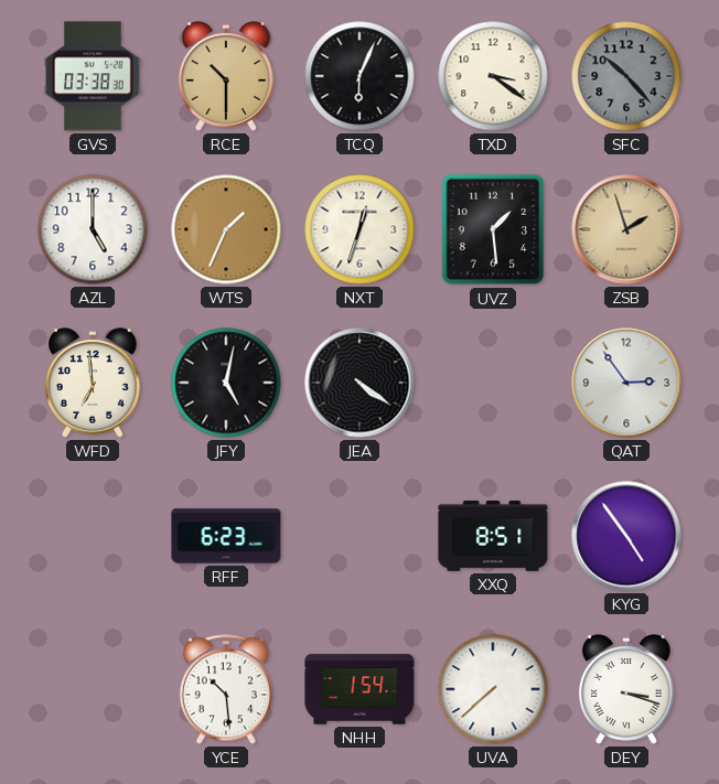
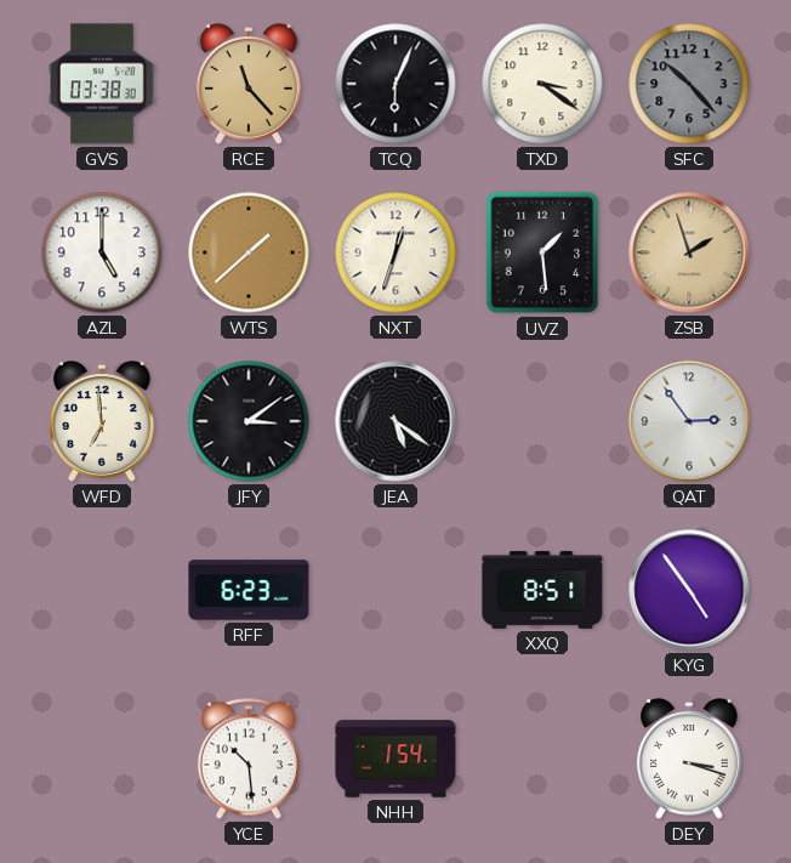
RCE: 10:30 -> 11:23
WTS: 1:34 -> 1:38
JFY: 5:02 -> 3:09
JEA: 4:21 -> 5:21
UVA: 7:38 -> none
